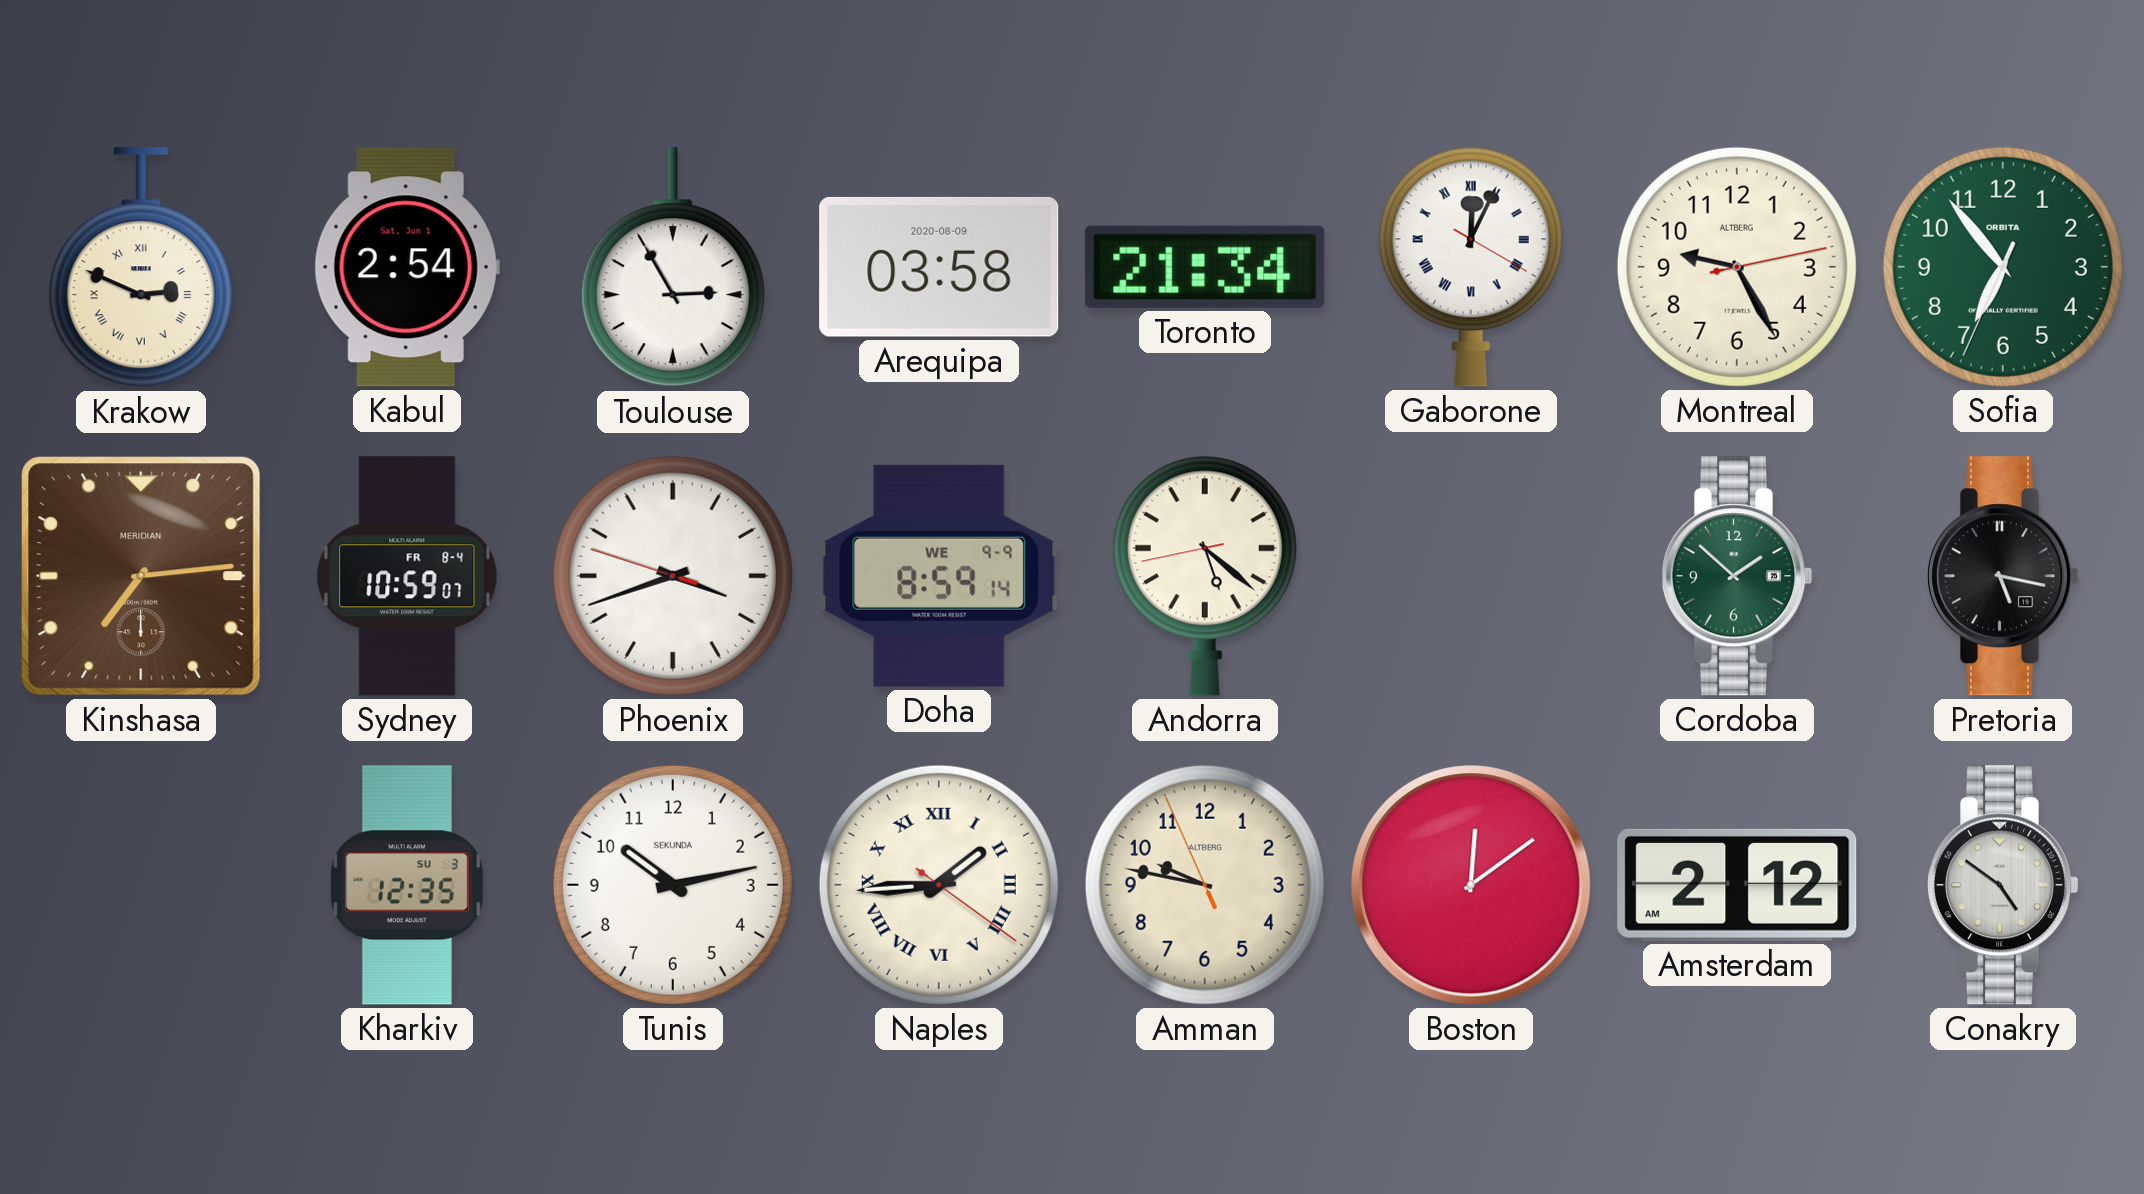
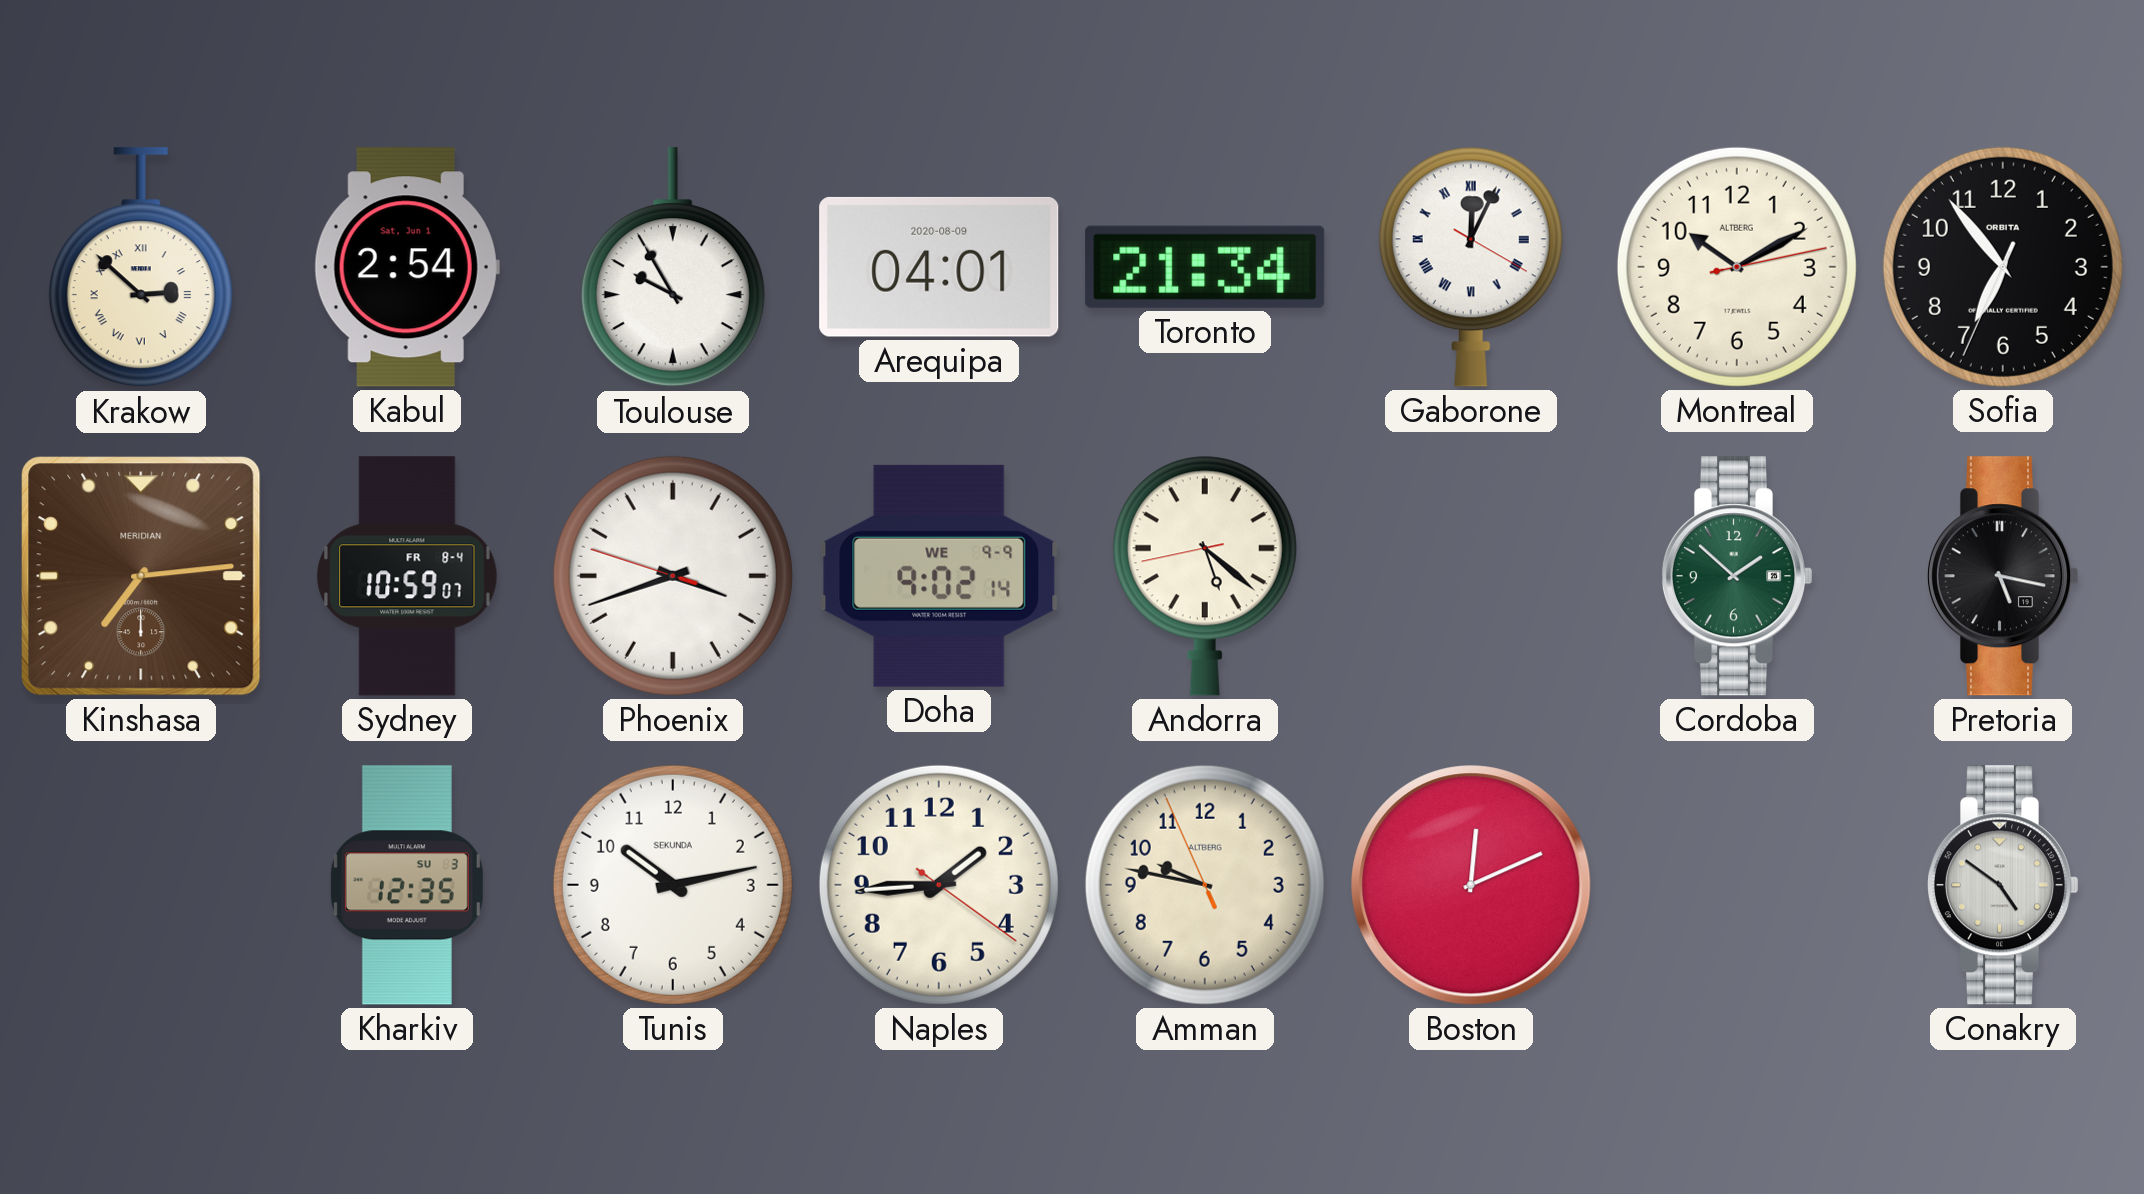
Krakow: 2:49 -> 2:52
Toulouse: 2:55 -> 9:55
Arequipa: 03:58 -> 04:01
Montreal: 9:25 -> 10:10
Sofia dial: green -> black
Doha: 8:59 -> 9:02
Naples numerals: Roman -> Arabic
Boston: 12:09 -> 12:11
Amsterdam: 2:12 -> none
